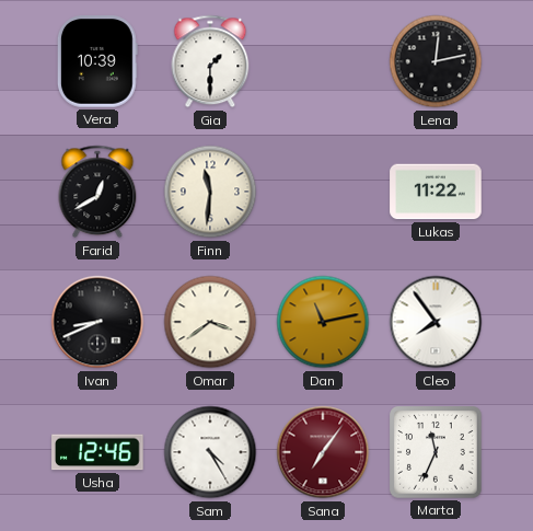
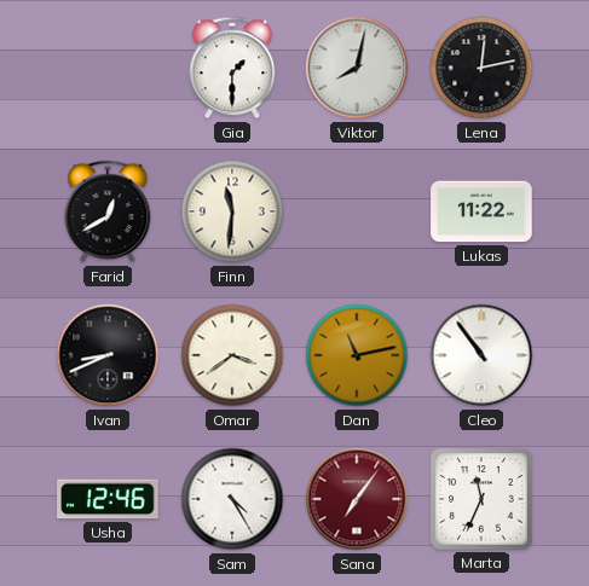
Vera: 10:39 -> none
Viktor: none -> 8:02
Cleo: 7:54 -> 10:54
